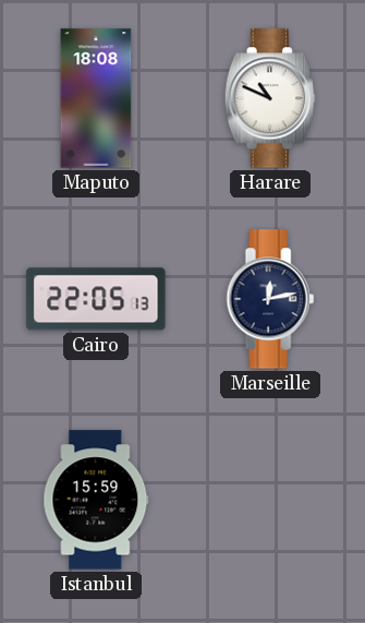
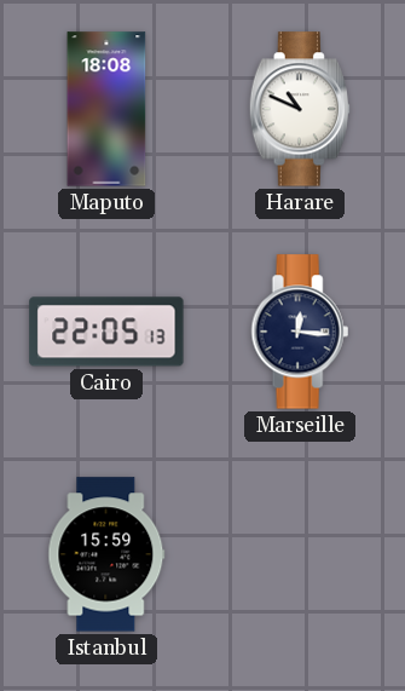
Marseille: 12:13 -> 12:16
